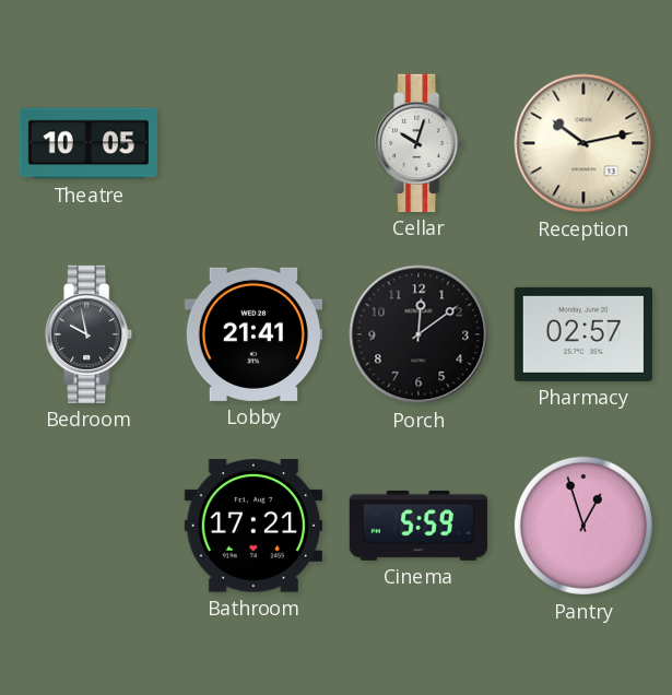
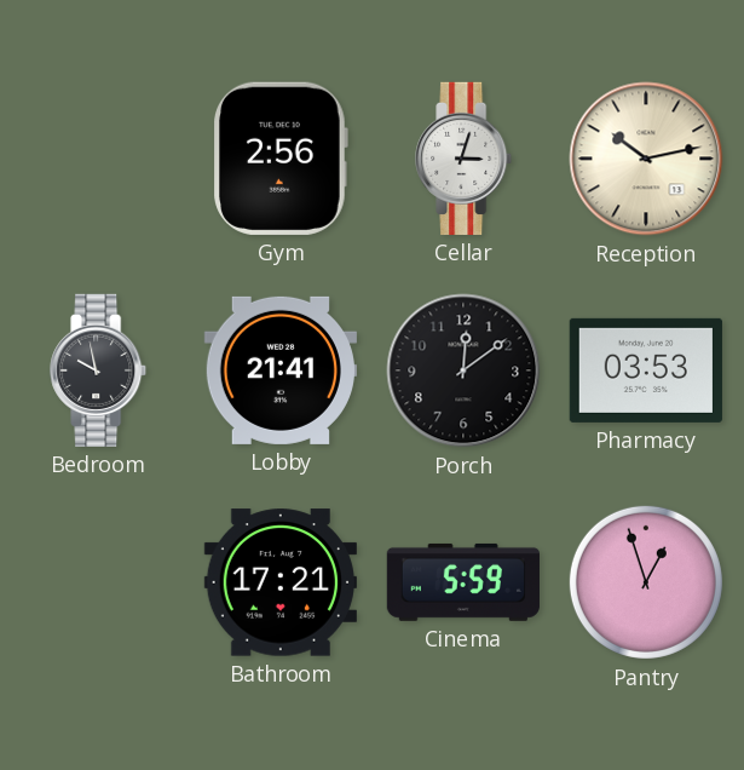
Theatre: 10:05 -> none
Gym: none -> 2:56
Cellar: 10:03 -> 3:03
Pharmacy: 02:57 -> 03:53
